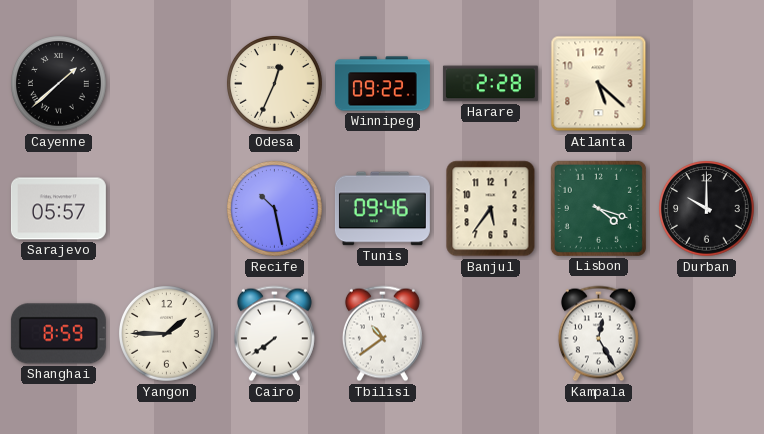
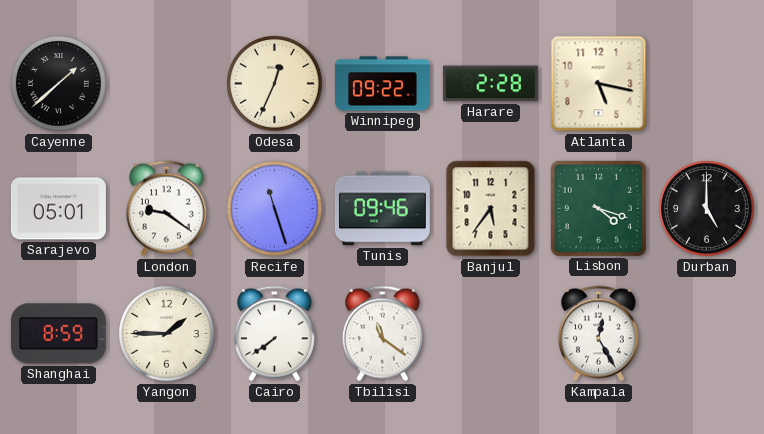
Atlanta: 5:22 -> 5:17
Sarajevo: 05:57 -> 05:01
London: none -> 9:21
Recife: 10:28 -> 11:27
Durban: 10:00 -> 5:00
Tbilisi: 10:39 -> 11:21
